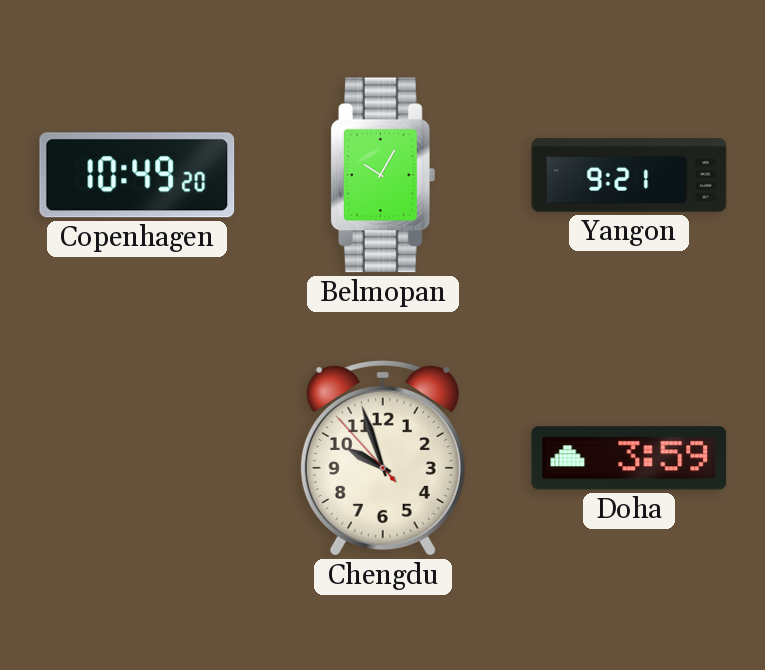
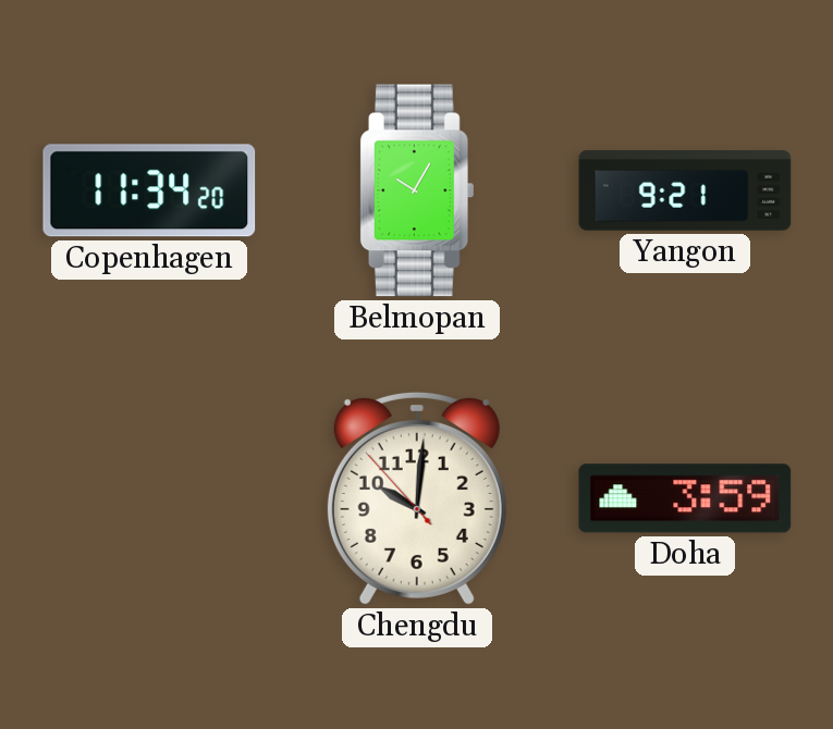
Copenhagen: 10:49 -> 11:34
Chengdu: 9:56 -> 10:00
